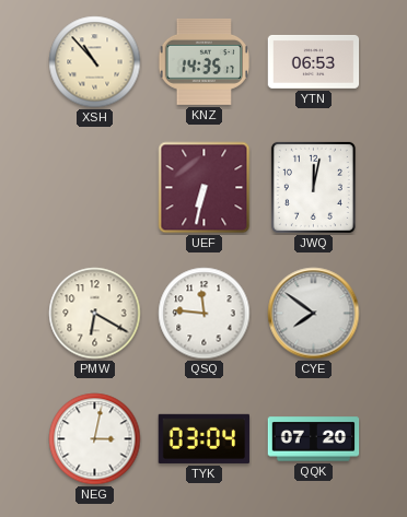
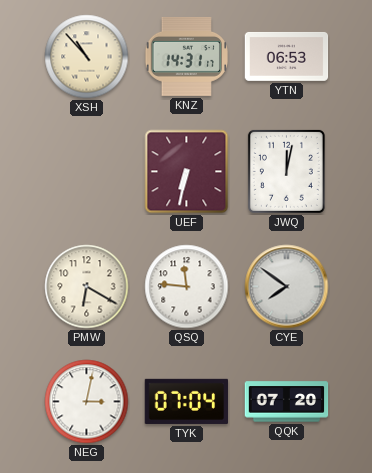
KNZ: 14:35 -> 14:31
TYK: 03:04 -> 07:04
